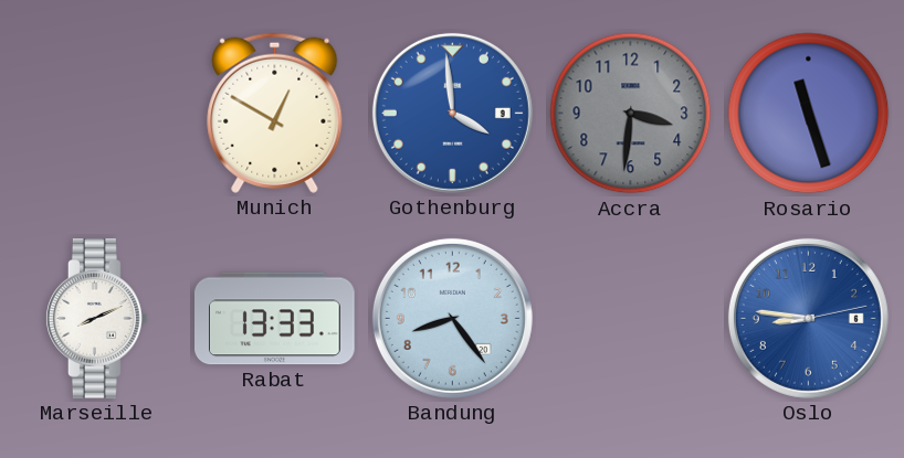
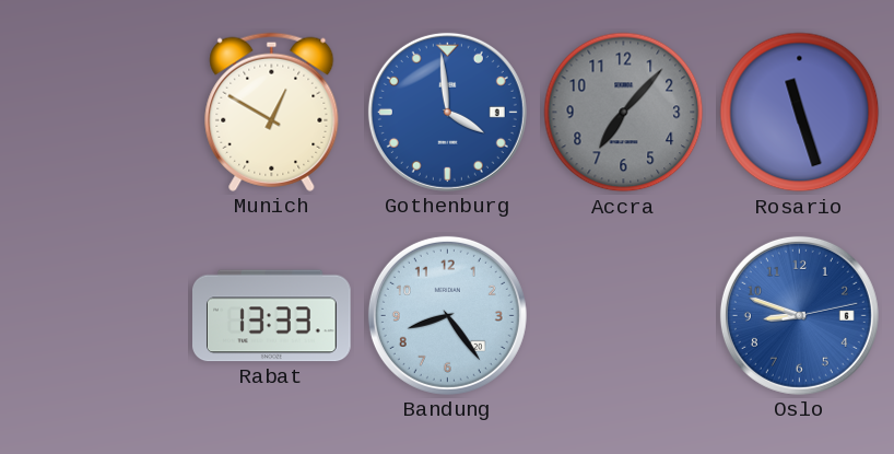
Accra: 3:31 -> 7:07
Marseille: 8:11 -> none
Oslo: 8:46 -> 8:48
